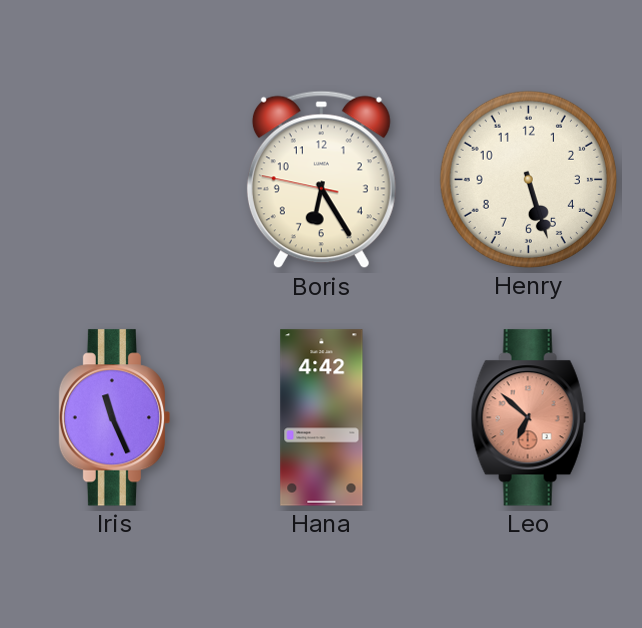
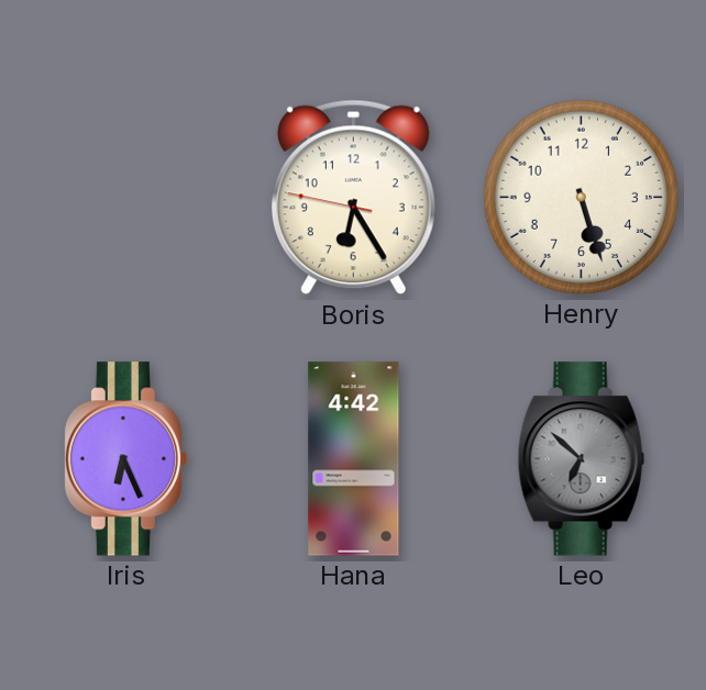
Iris: 11:26 -> 6:26
Leo dial: salmon -> grey
